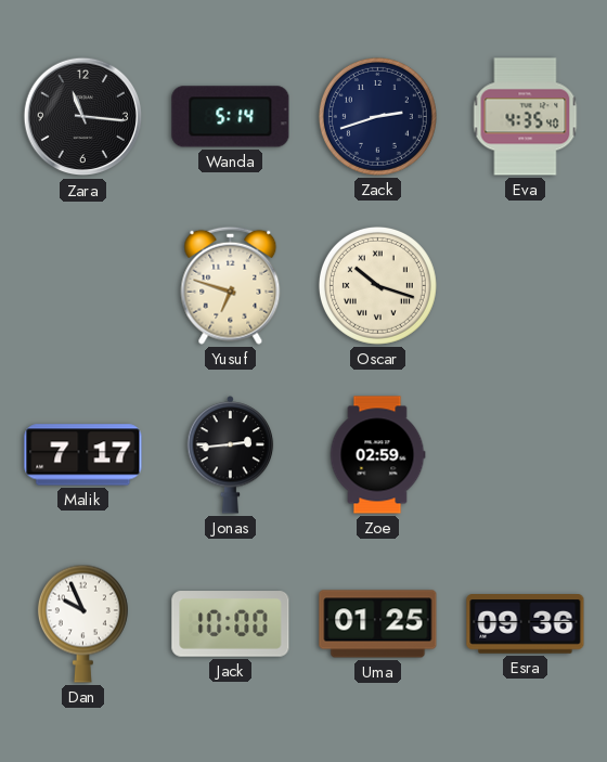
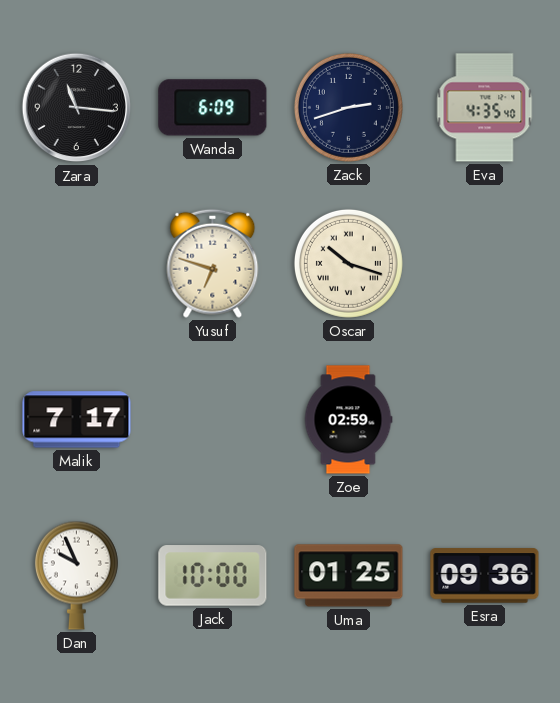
Wanda: 5:14 -> 6:09
Jonas: 2:44 -> none
